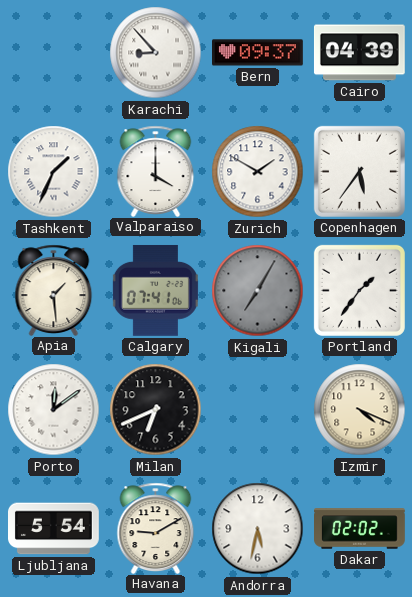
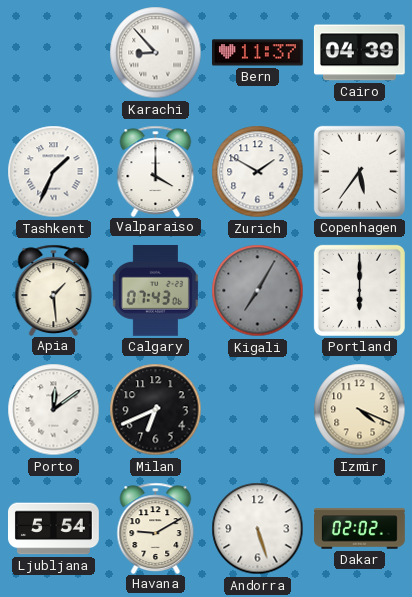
Bern: 09:37 -> 11:37
Calgary: 07:41 -> 07:43
Portland: 1:36 -> 6:00
Andorra: 5:32 -> 5:27
